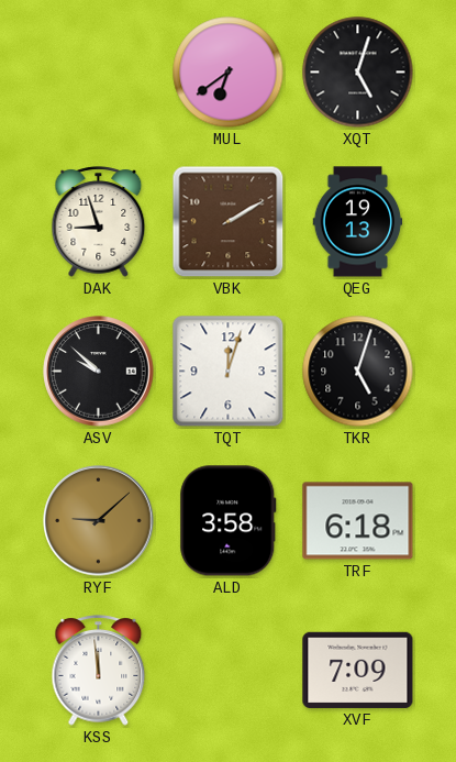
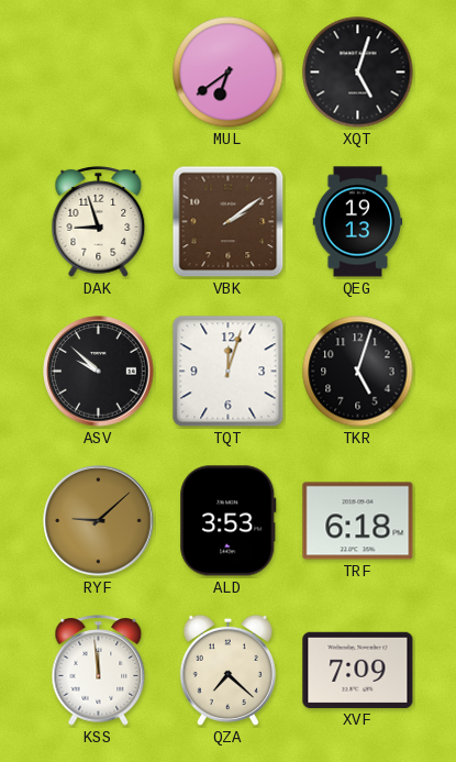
VBK: 2:10 -> 2:09
ALD: 3:58 -> 3:53
QZA: none -> 7:22
